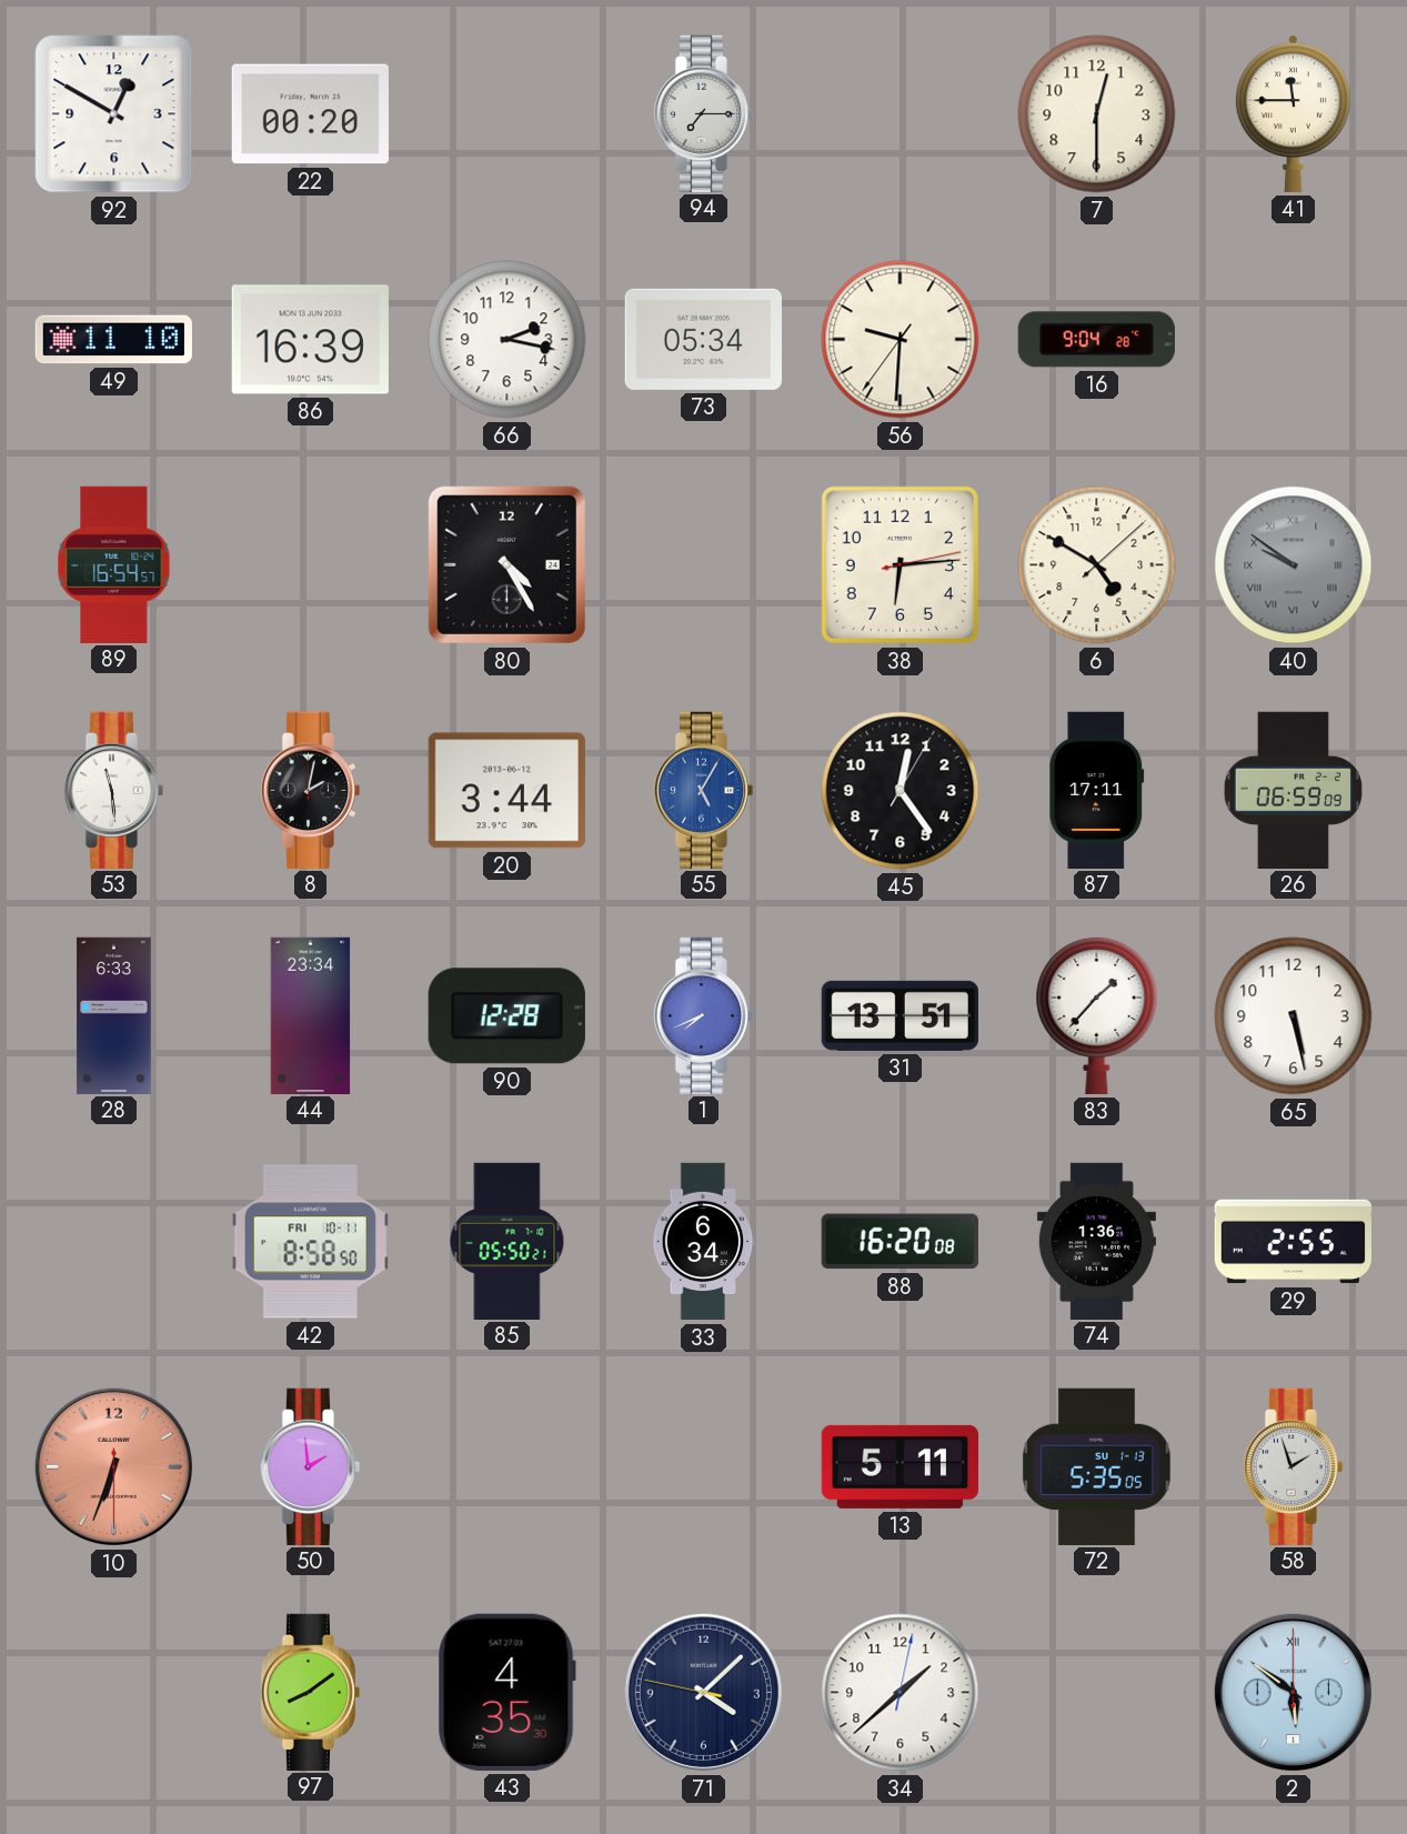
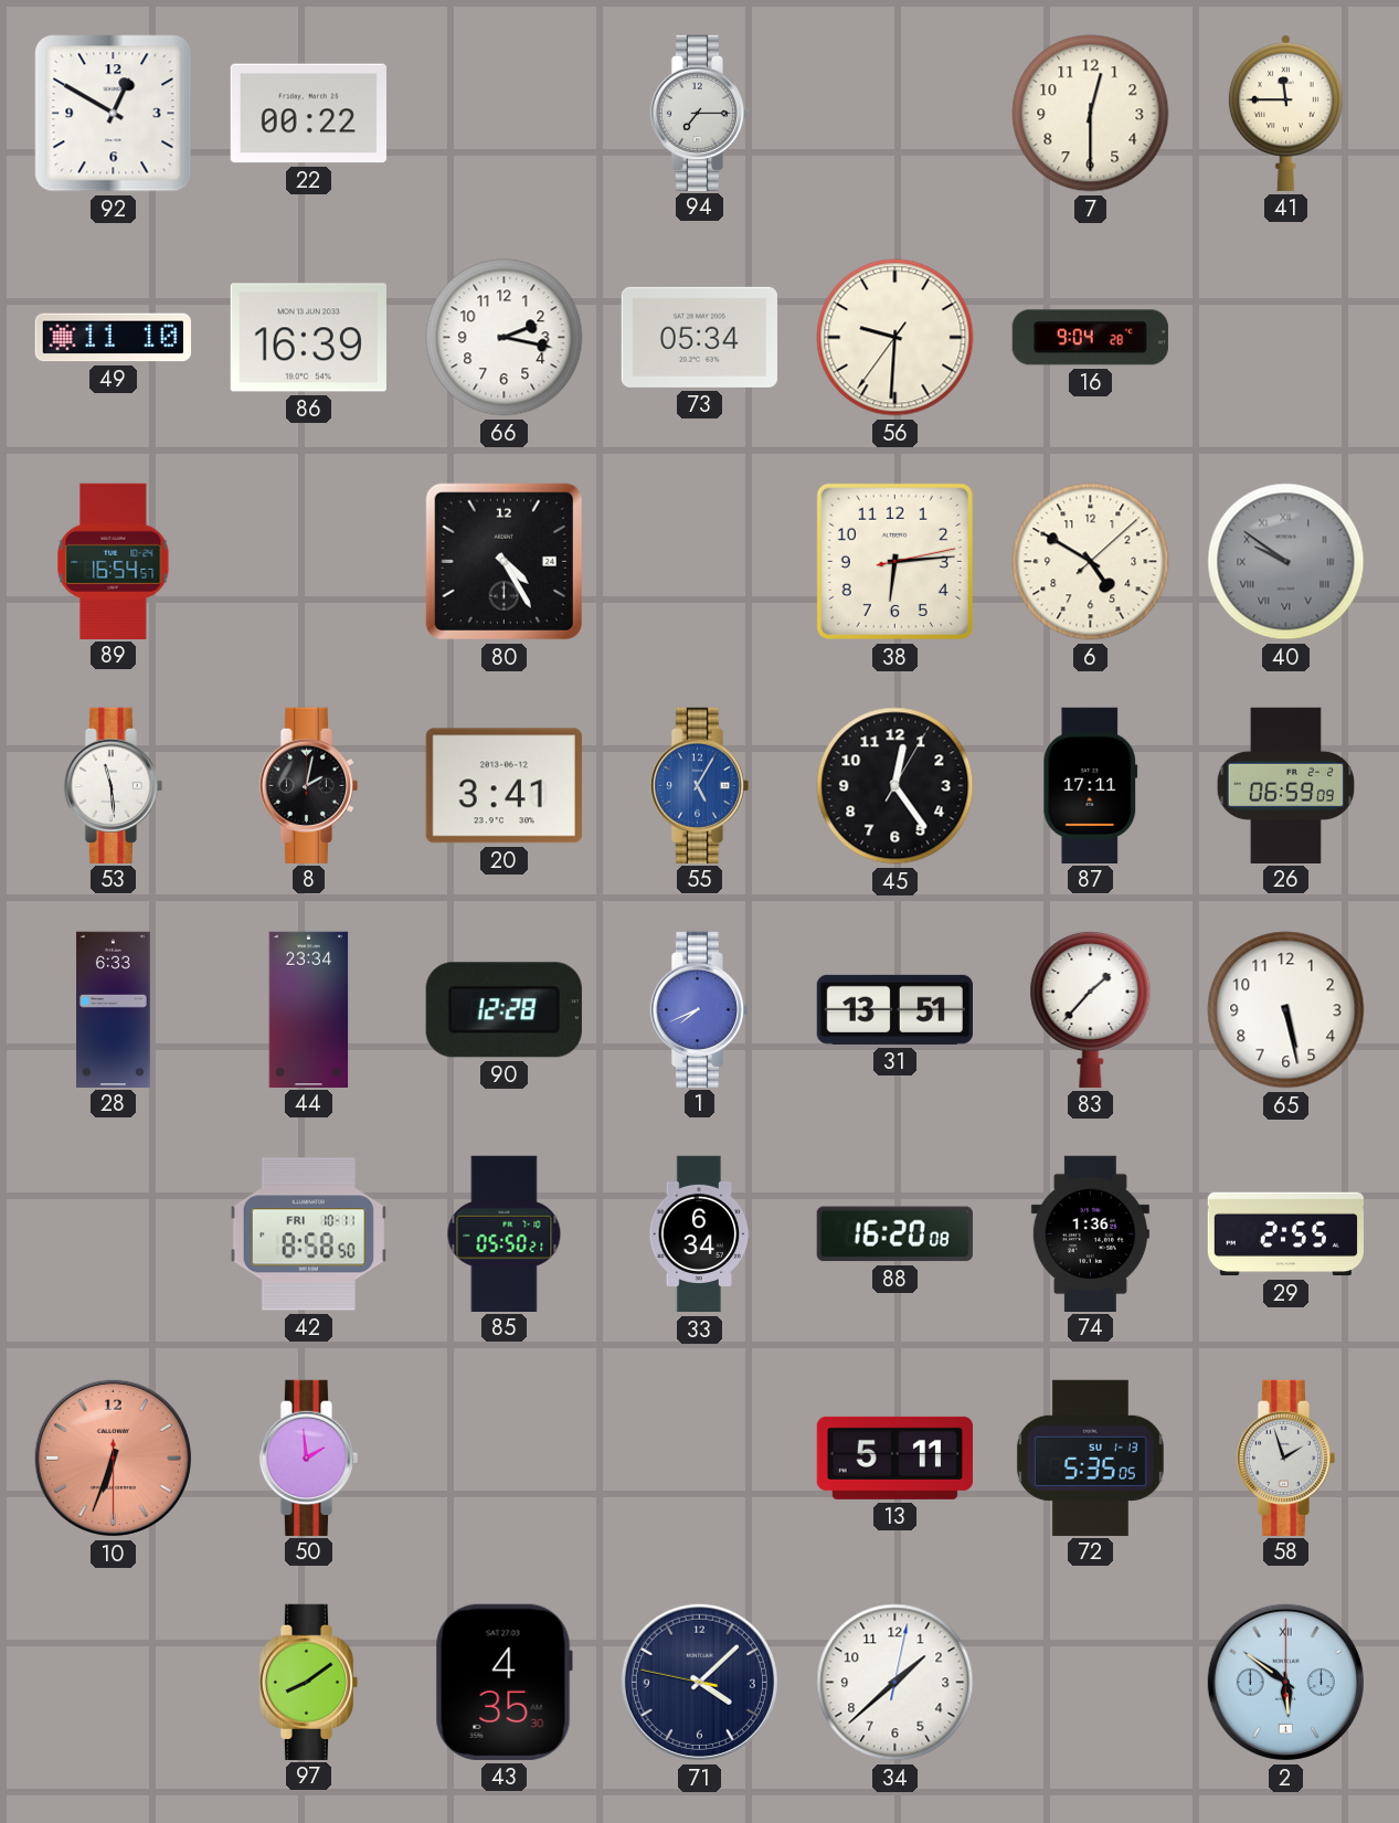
22: 00:20 -> 00:22
20: 3:44 -> 3:41
